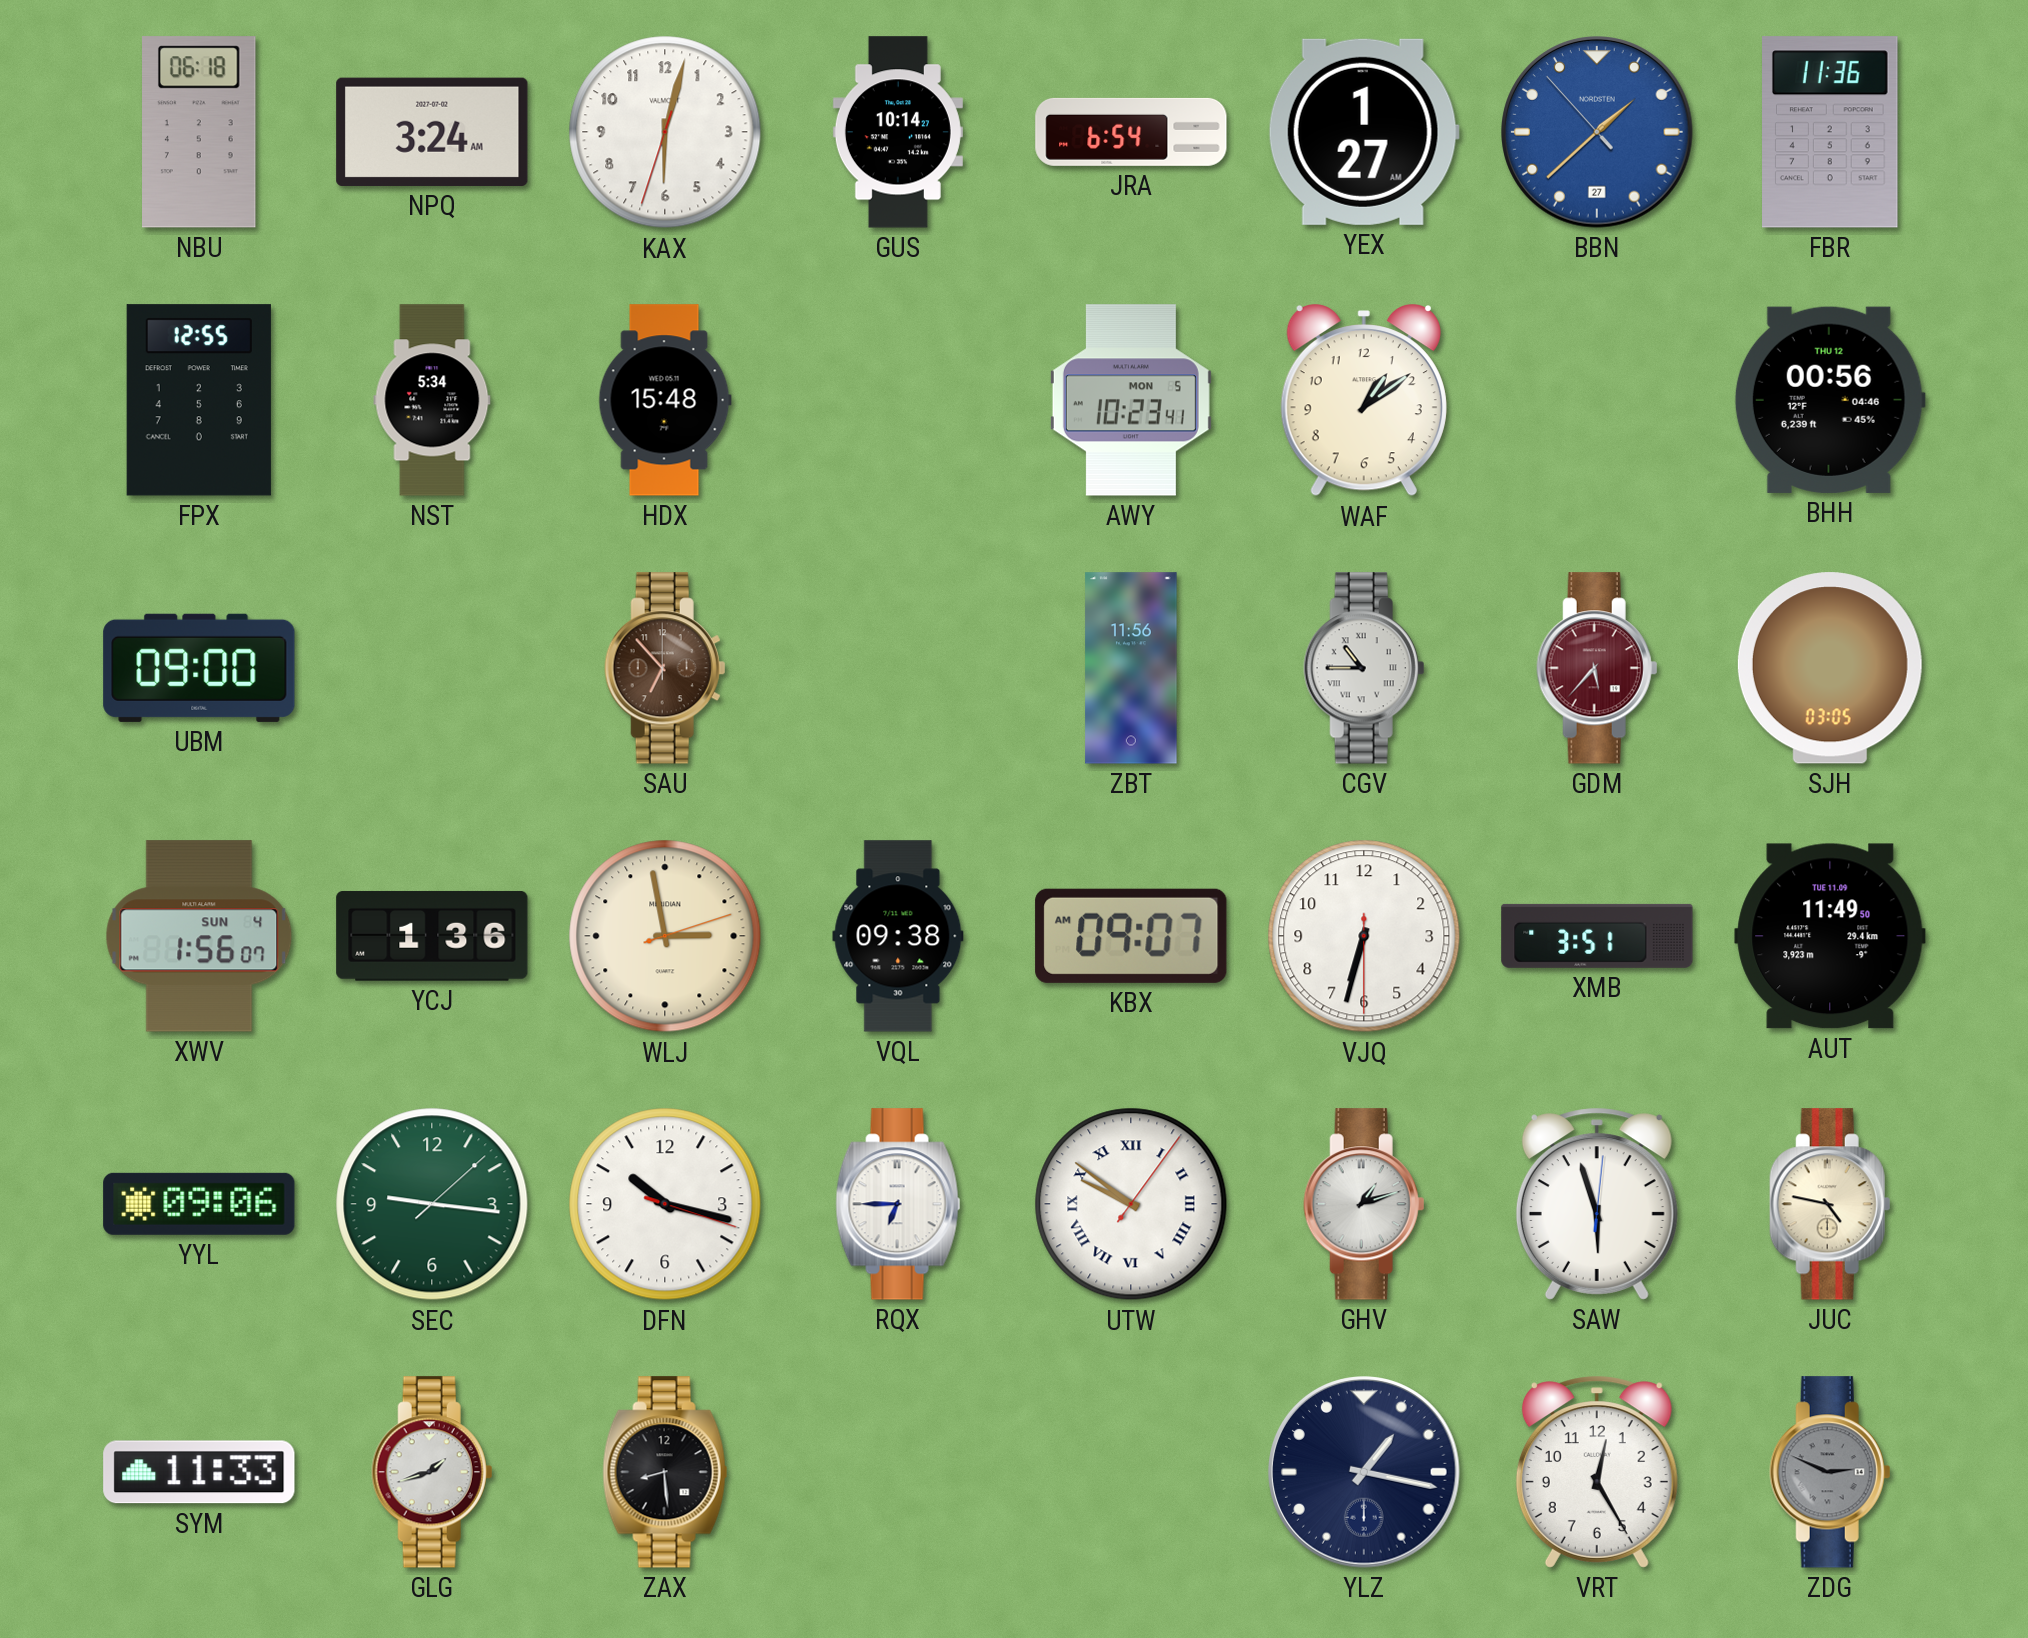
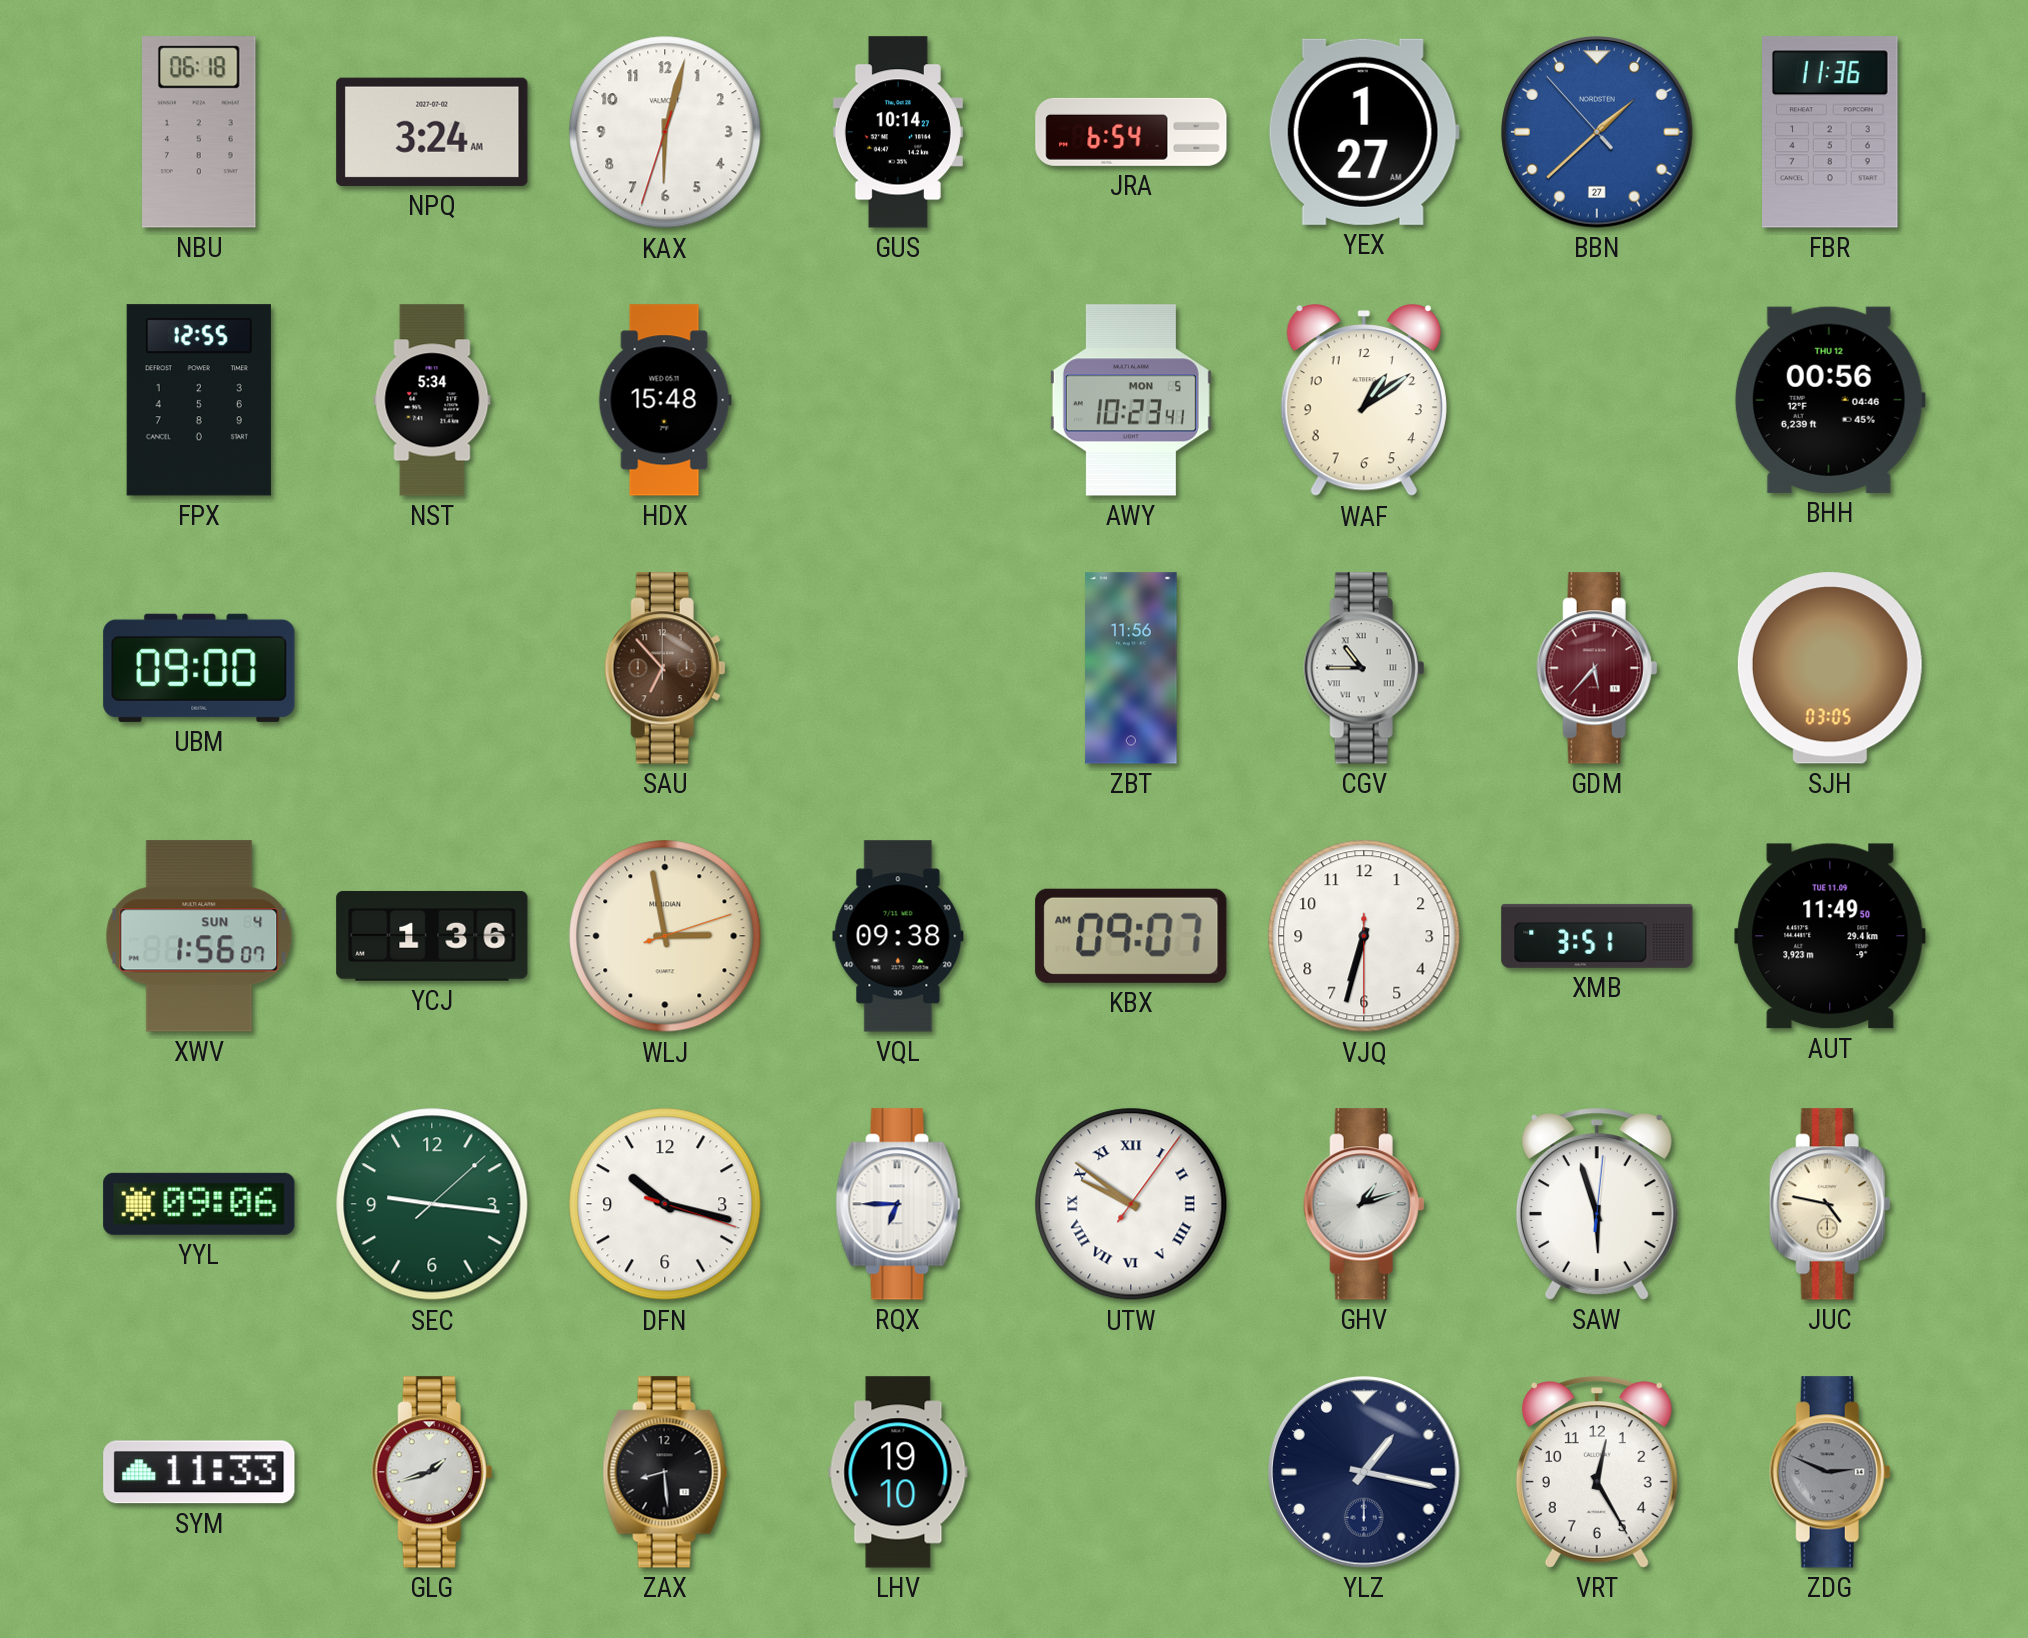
LHV: none -> 19:10
